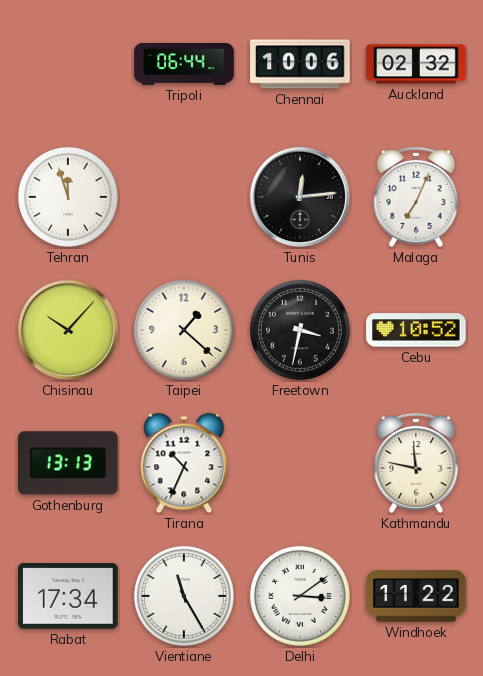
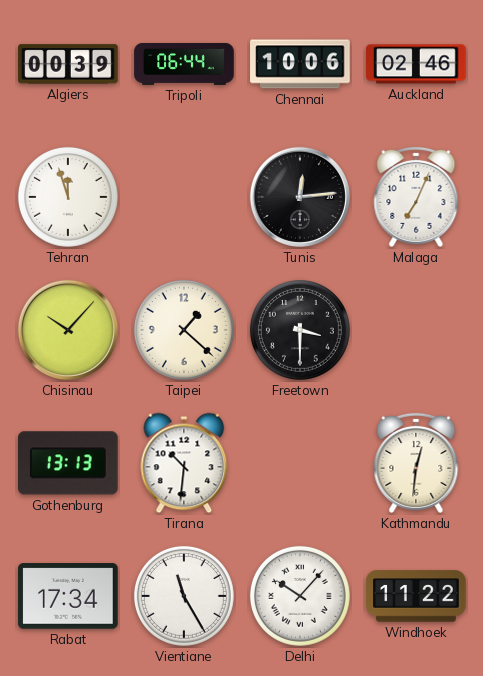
Algiers: none -> 00:39
Auckland: 02:32 -> 02:46
Freetown: 3:32 -> 3:30
Cebu: 10:52 -> none
Tirana: 10:34 -> 10:31
Kathmandu: 11:47 -> 12:31
Delhi: 3:09 -> 10:07
